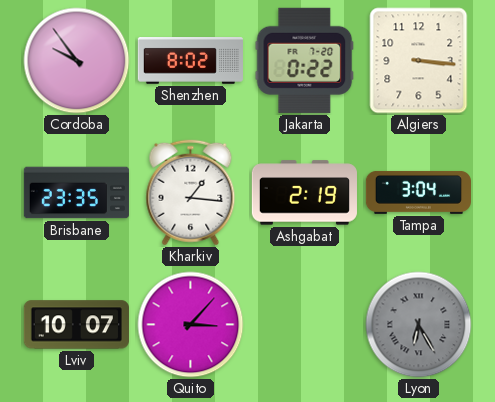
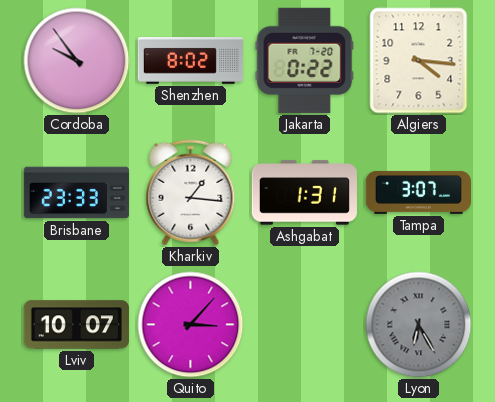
Algiers: 3:16 -> 4:16
Brisbane: 23:35 -> 23:33
Ashgabat: 2:19 -> 1:31
Tampa: 3:04 -> 3:07
